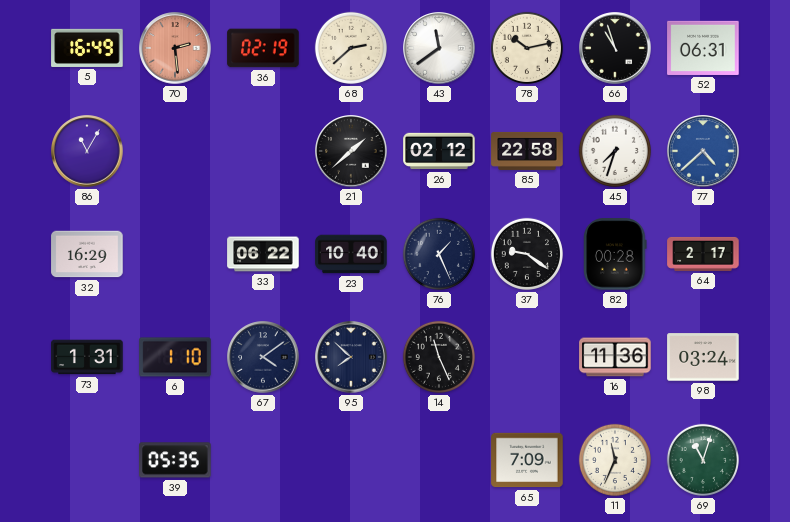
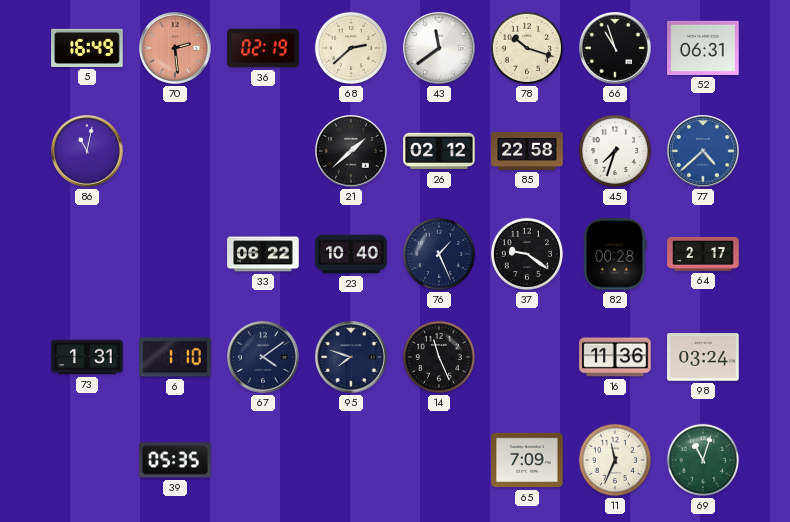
78: 10:13 -> 10:18
86: 11:05 -> 11:02
32: 16:29 -> none
95: 7:52 -> 7:48
